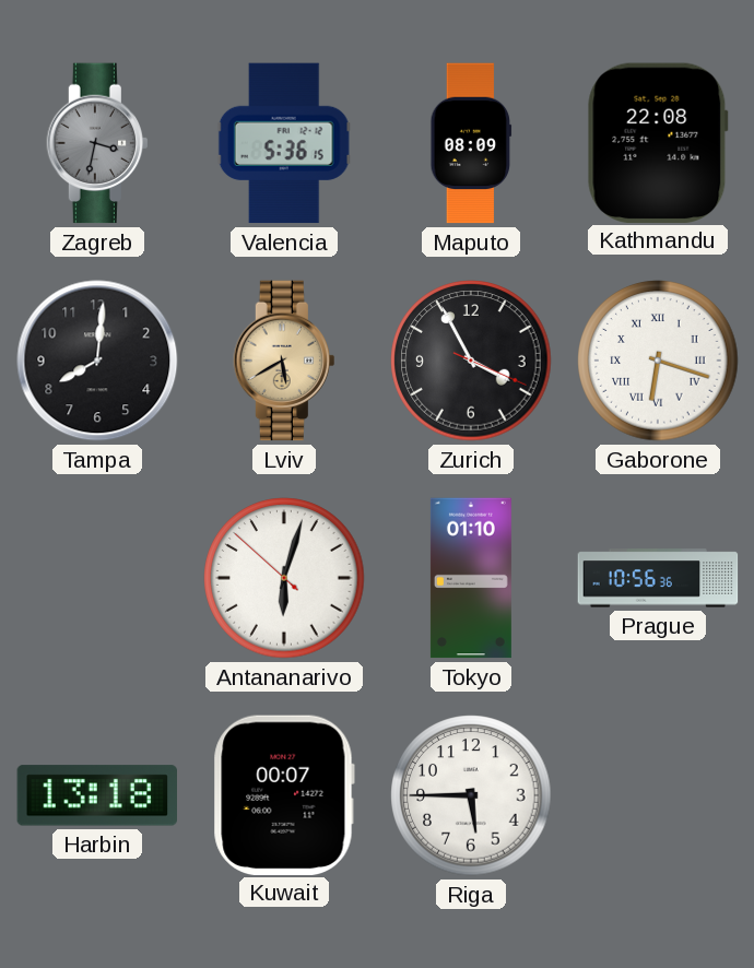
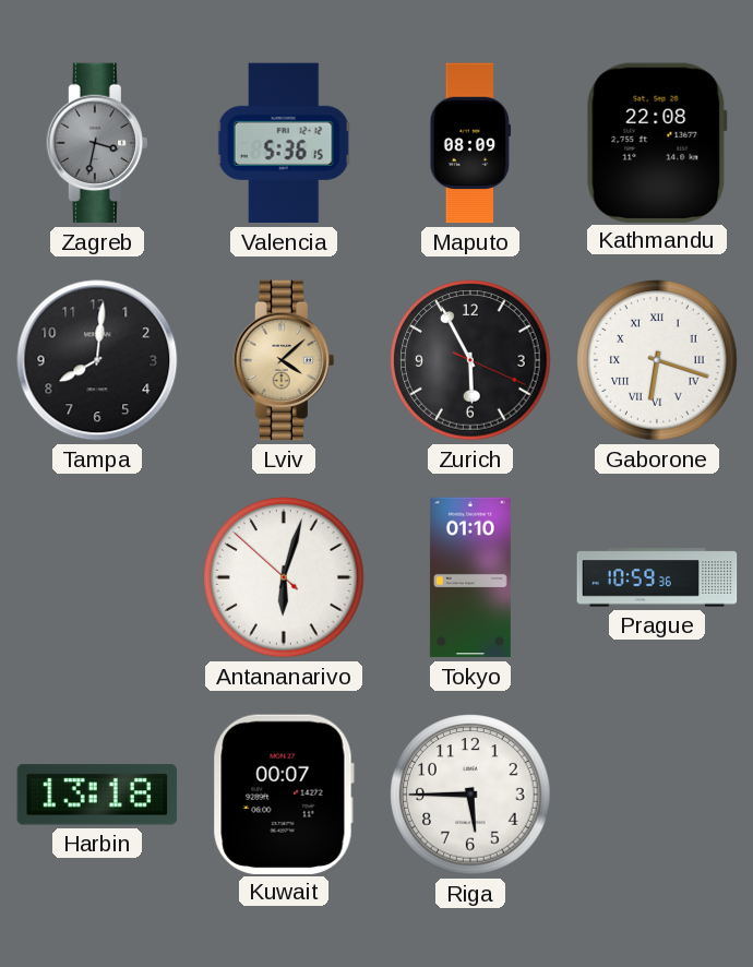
Lviv: 5:40 -> 4:08
Zurich: 3:55 -> 5:55
Prague: 10:56 -> 10:59
